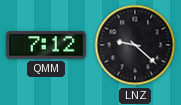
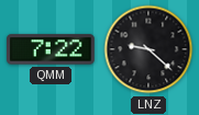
QMM: 7:12 -> 7:22
